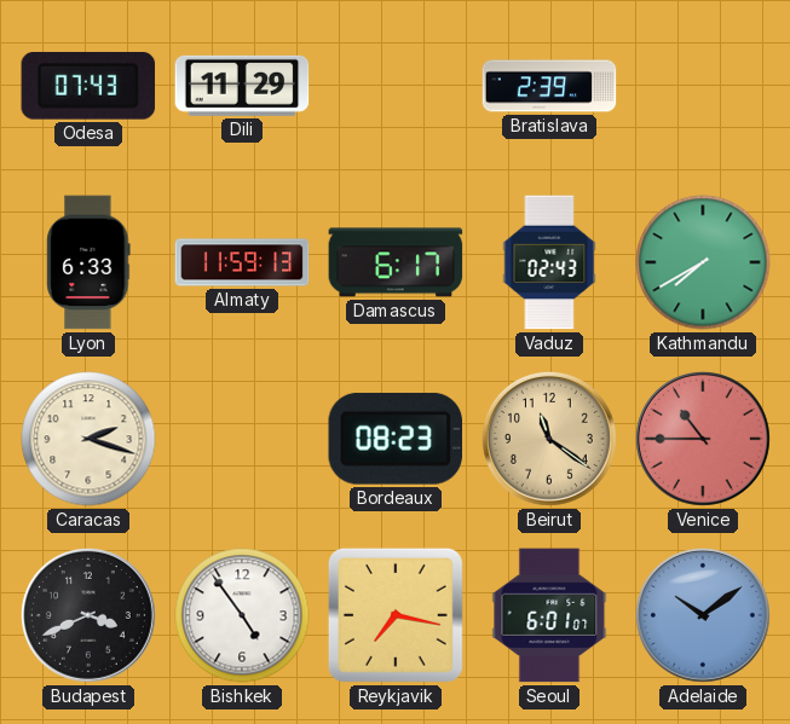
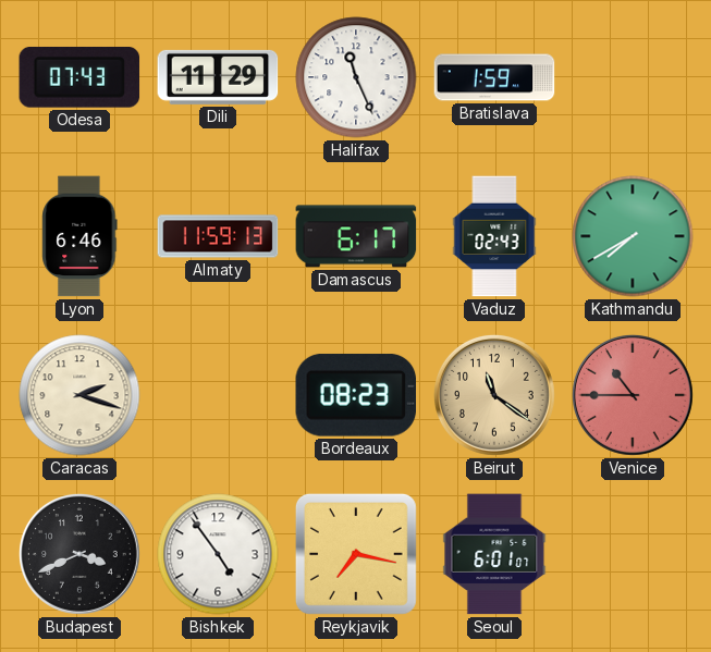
Halifax: none -> 11:26
Bratislava: 2:39 -> 1:59
Lyon: 6:33 -> 6:46
Adelaide: 10:09 -> none
